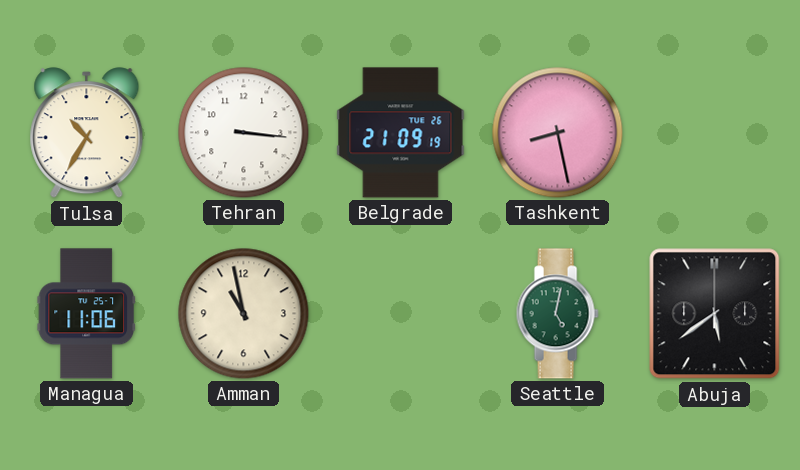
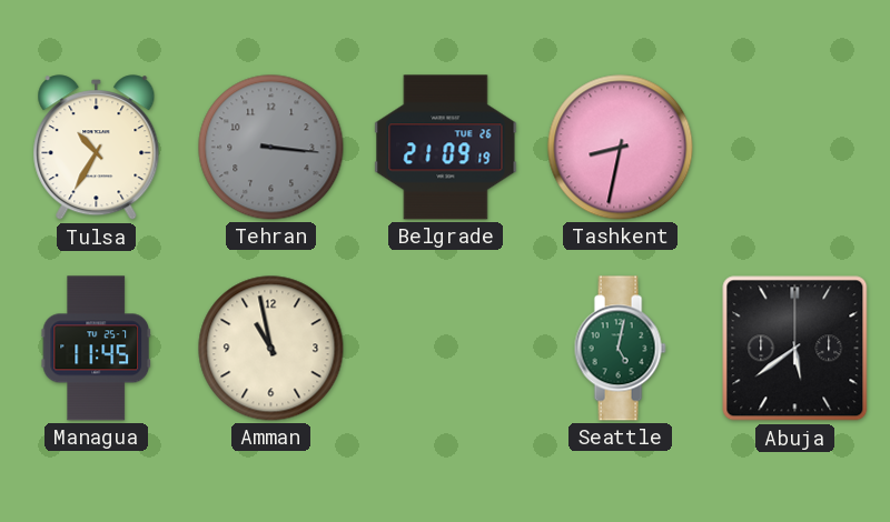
Tehran dial: white -> grey
Tashkent: 8:28 -> 8:32
Managua: 11:06 -> 11:45
